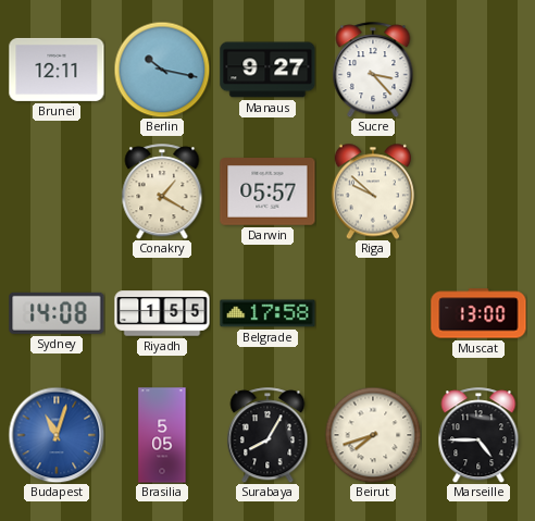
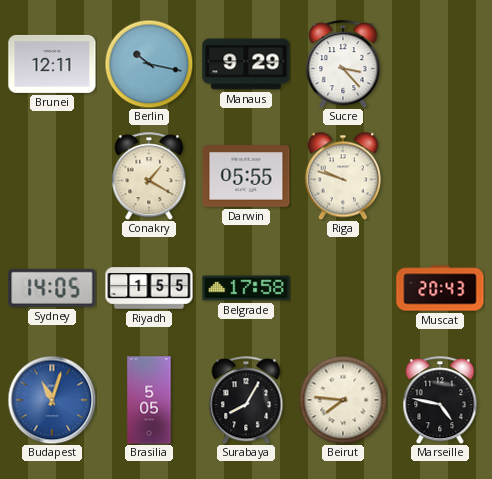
Manaus: 9:27 -> 9:29
Darwin: 05:57 -> 05:55
Riga: 9:52 -> 9:48
Sydney: 14:08 -> 14:05
Muscat: 13:00 -> 20:43
Beirut: 7:42 -> 7:46
Marseille: 4:45 -> 4:47
